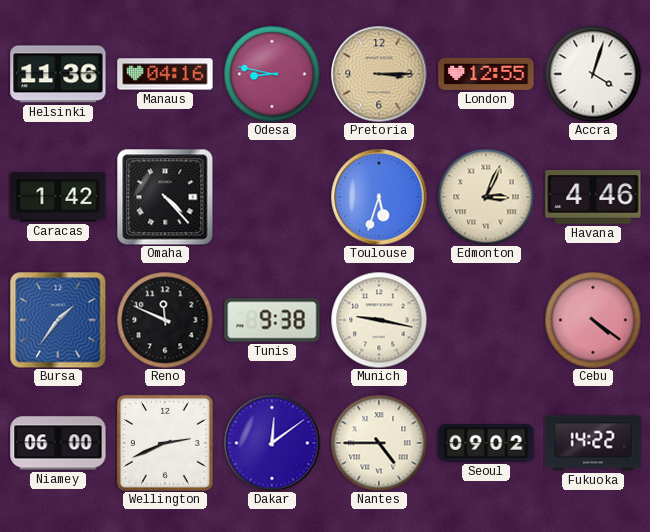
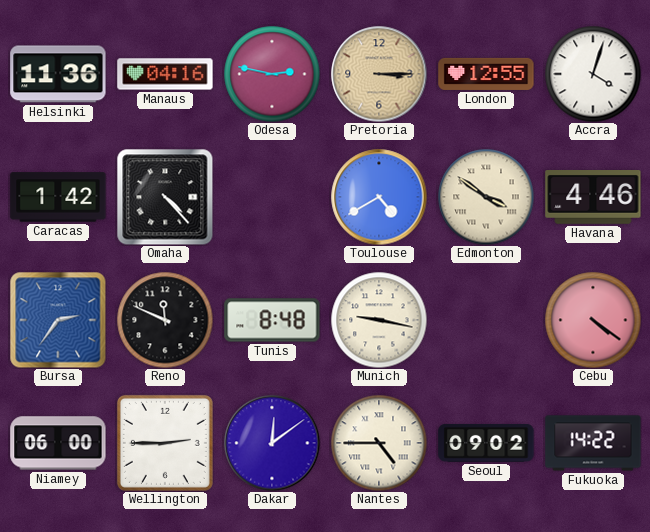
Odesa: 8:47 -> 2:47
Toulouse: 5:33 -> 4:40
Edmonton: 3:04 -> 3:51
Bursa: 1:36 -> 2:36
Tunis: 9:38 -> 8:48
Wellington: 2:41 -> 2:45
